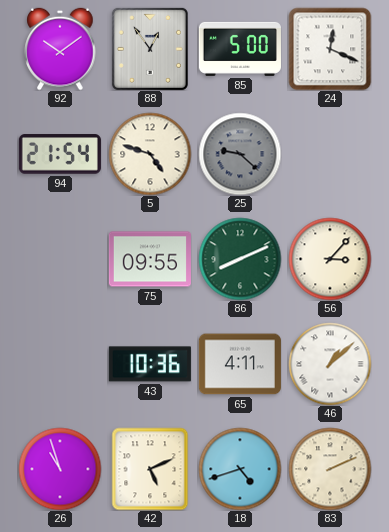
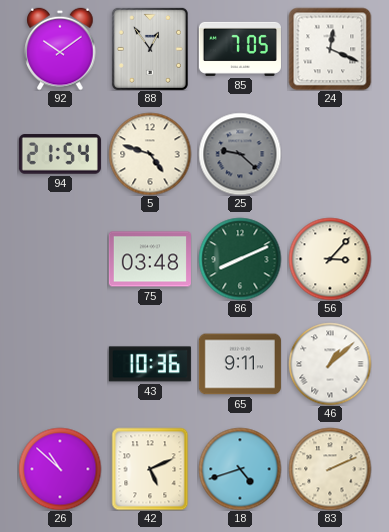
85: 5:00 -> 7:05
75: 09:55 -> 03:48
65: 4:11 -> 9:11
26: 10:57 -> 10:52
